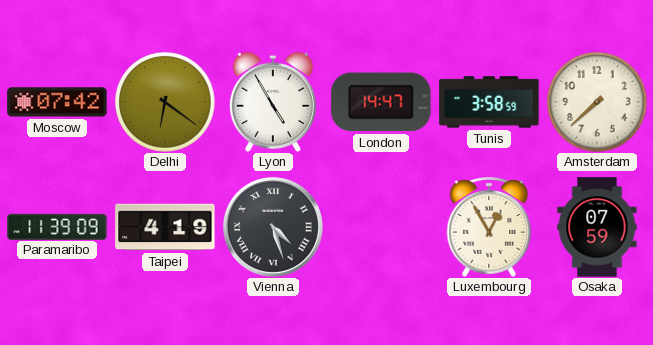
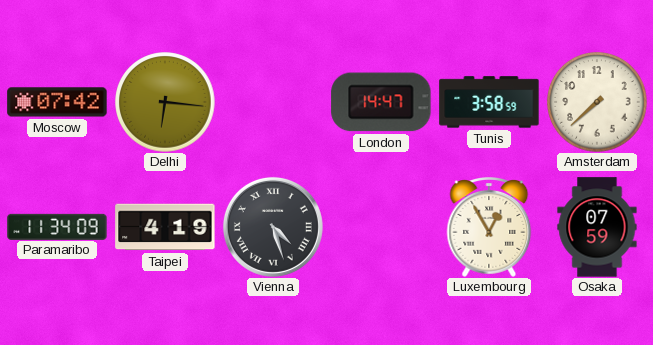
Delhi: 6:21 -> 6:16
Lyon: 4:55 -> none
Paramaribo: 11:39 -> 11:34
